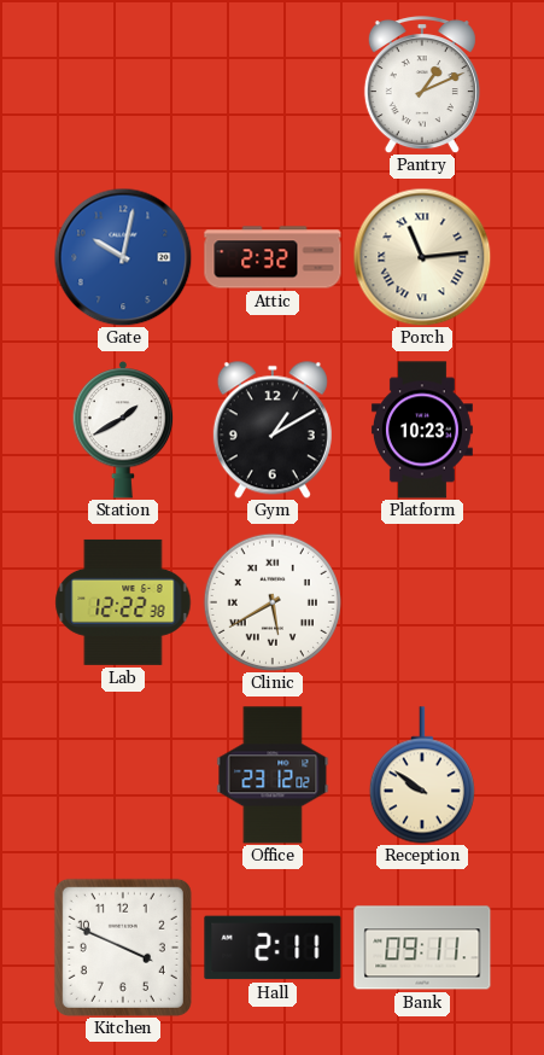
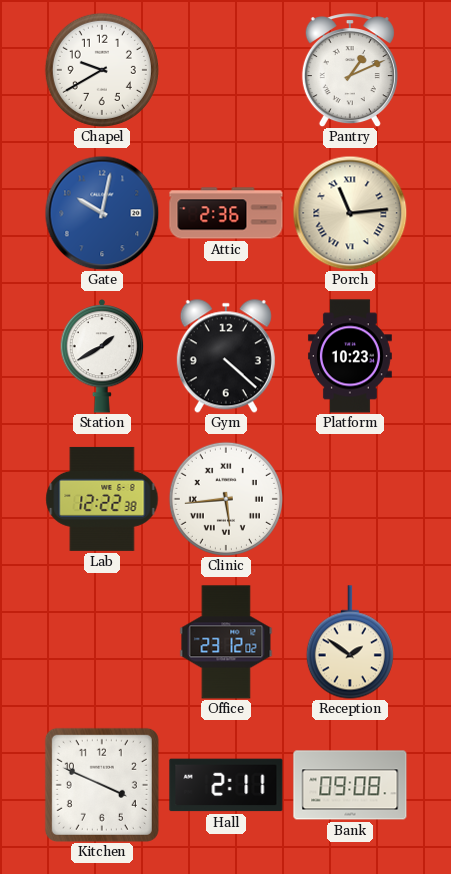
Chapel: none -> 9:40
Attic: 2:32 -> 2:36
Gym: 1:10 -> 4:22
Clinic: 5:40 -> 5:44
Reception: 9:51 -> 1:51
Bank: 09:11 -> 09:08
